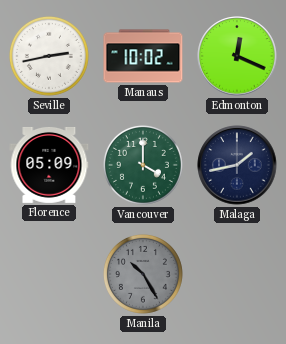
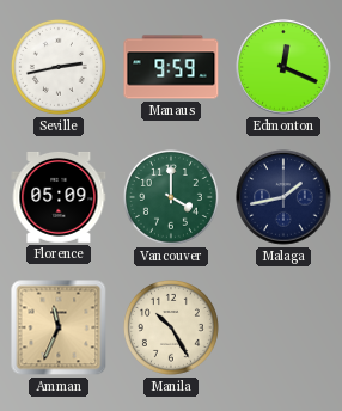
Manaus: 10:02 -> 9:59
Amman: none -> 11:34
Manila dial: grey -> cream
